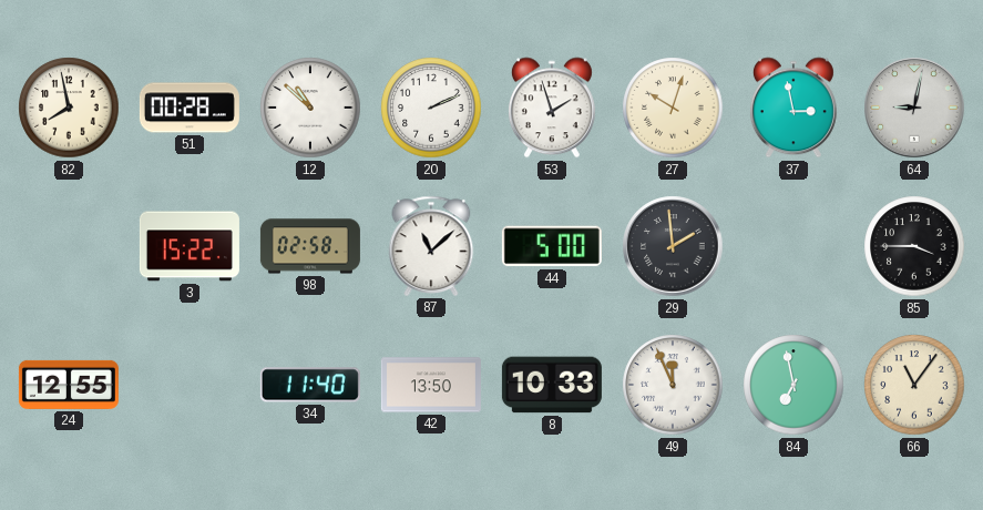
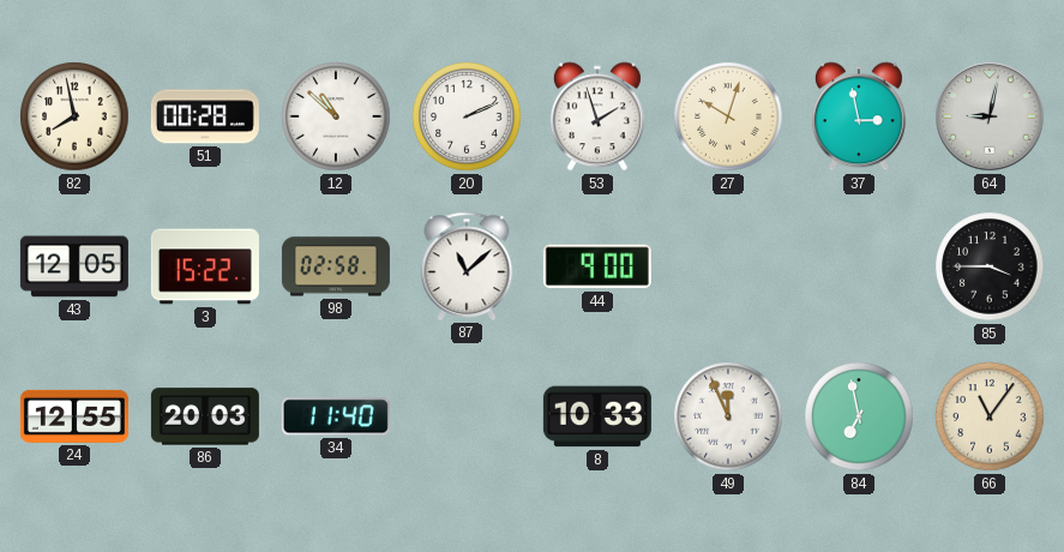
43: none -> 12:05
44: 5:00 -> 9:00
29: 1:59 -> none
86: none -> 20:03
42: 13:50 -> none
